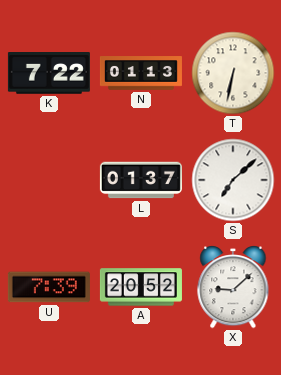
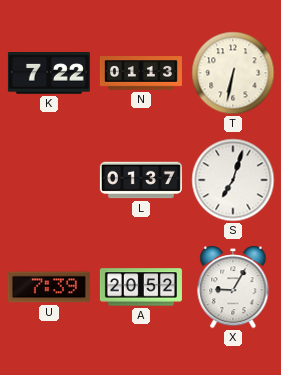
S: 7:08 -> 7:03
X: 9:08 -> 9:05
